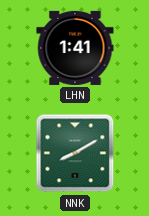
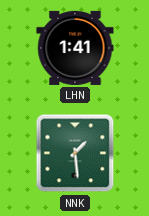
NNK: 8:10 -> 1:29
